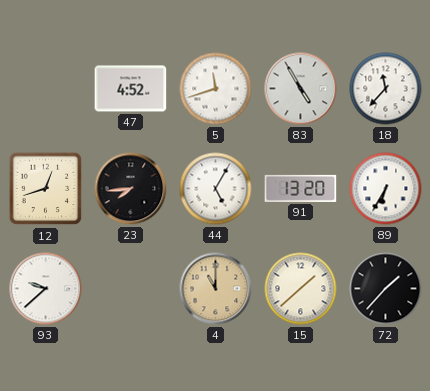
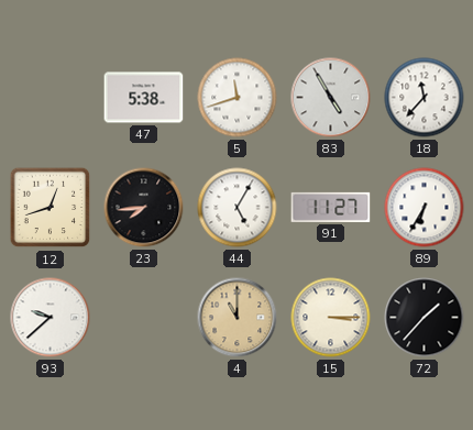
47: 4:52 -> 5:38
91: 13:20 -> 11:27
15: 1:38 -> 3:15
